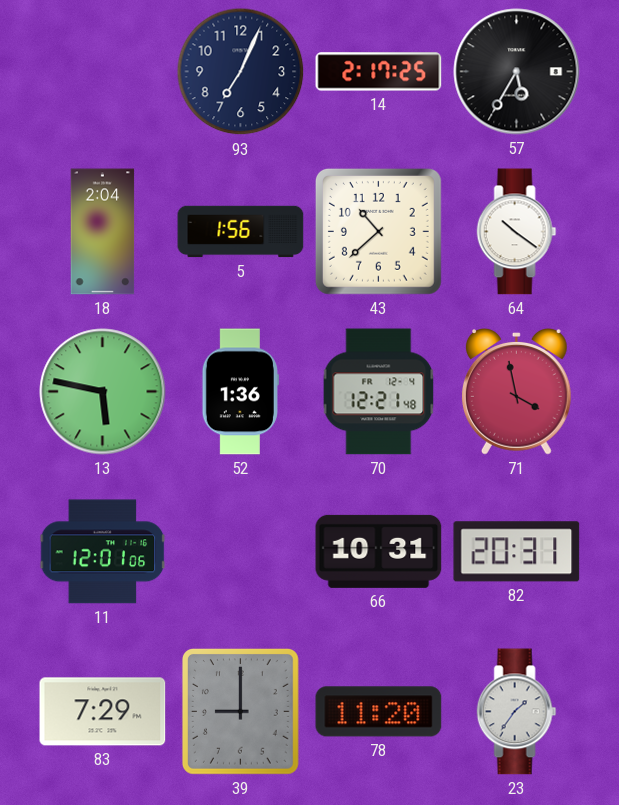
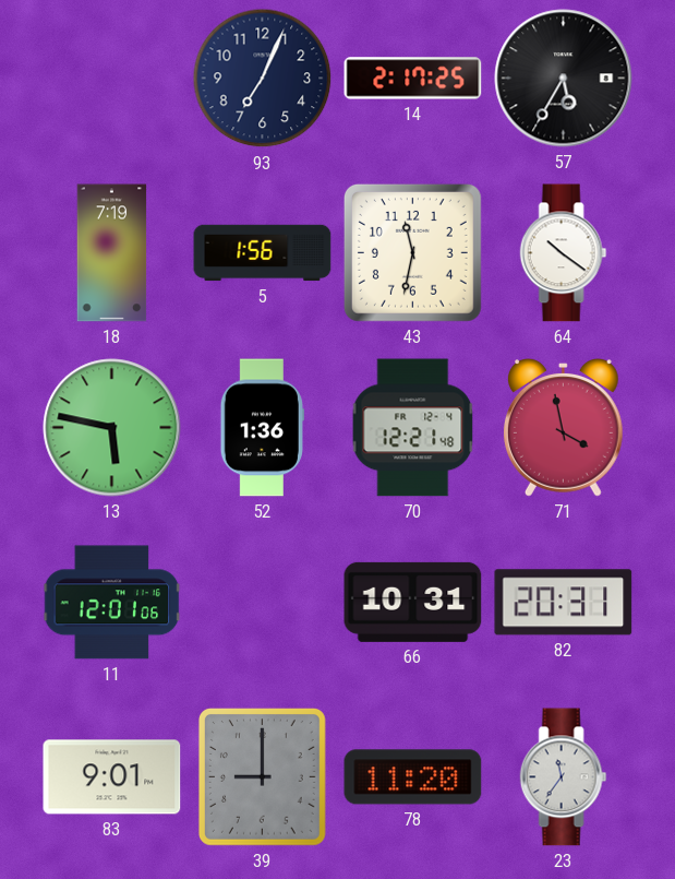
18: 2:04 -> 7:19
43: 10:38 -> 11:32
83: 7:29 -> 9:01
23: 1:36 -> 11:36
